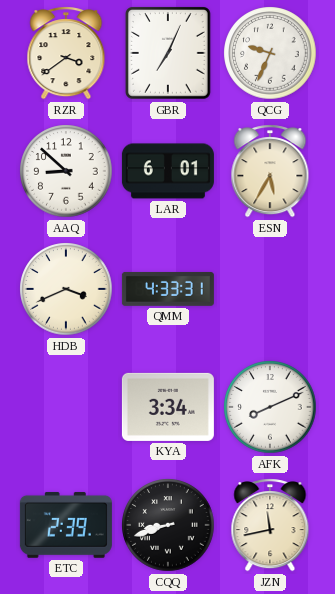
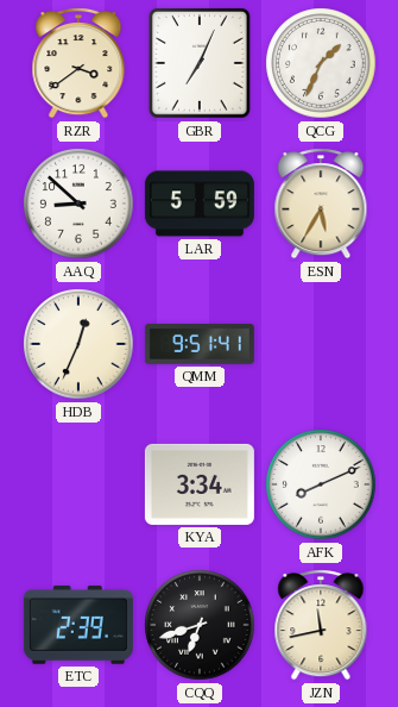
QCG: 9:34 -> 1:34
LAR: 6:01 -> 5:59
HDB: 3:41 -> 12:34
QMM: 4:33 -> 9:51
CQQ: 8:42 -> 6:42
